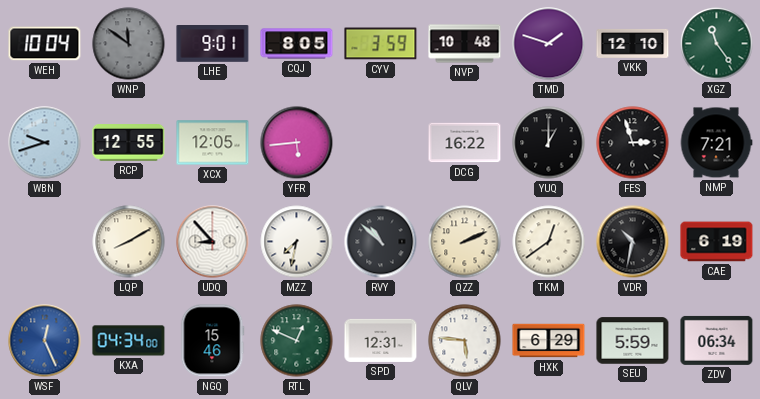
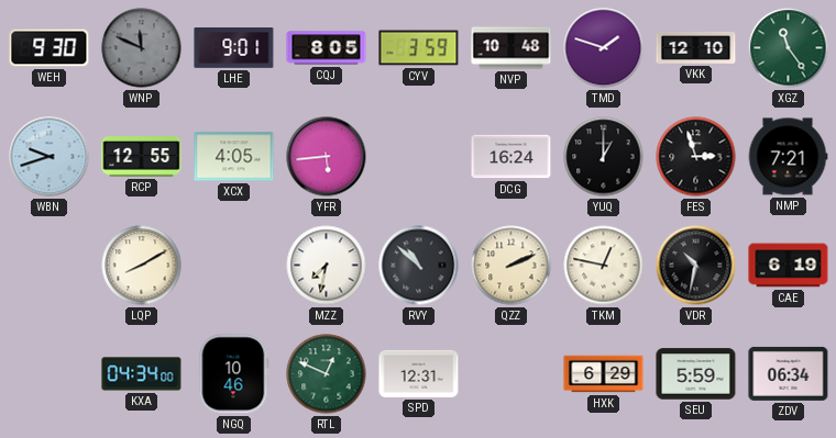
WEH: 10:04 -> 9:30
WNP: 11:51 -> 11:49
XCX: 12:05 -> 4:05
DCG: 16:22 -> 16:24
UDQ: 8:53 -> none
TKM: 12:39 -> 12:47
WSF: 12:26 -> none
NGQ: 15:46 -> 10:46
QLV: 5:46 -> none
